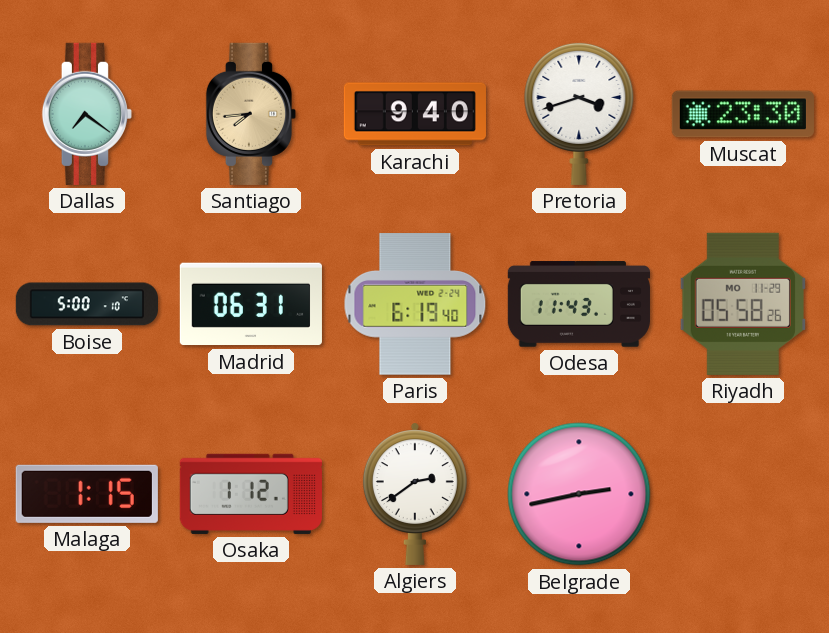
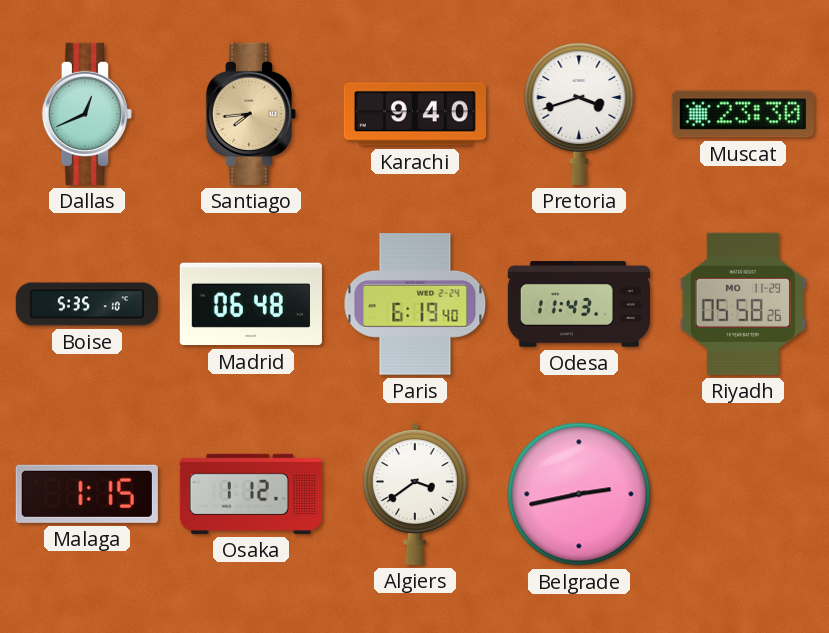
Dallas: 7:21 -> 12:41
Boise: 5:00 -> 5:35
Madrid: 06:31 -> 06:48
Algiers: 2:39 -> 3:39
